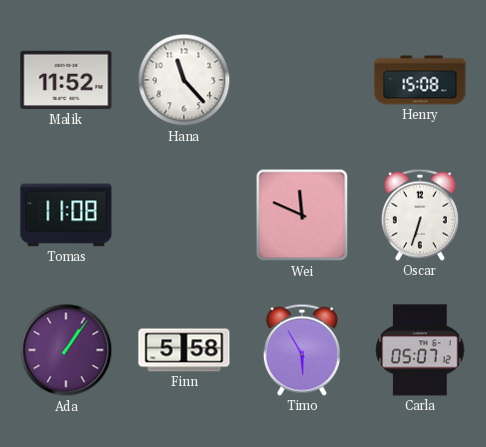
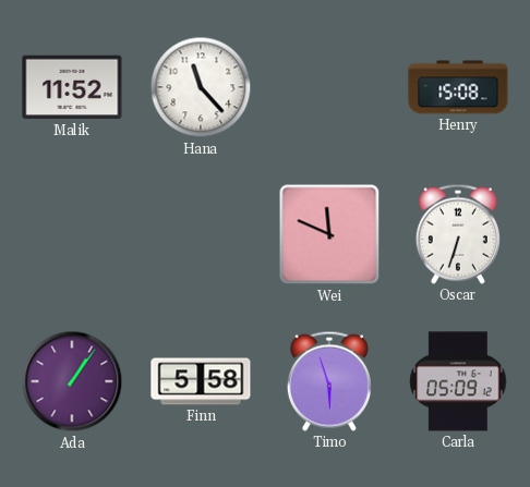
Tomas: 11:08 -> none
Timo: 5:55 -> 5:57
Carla: 05:07 -> 05:09
